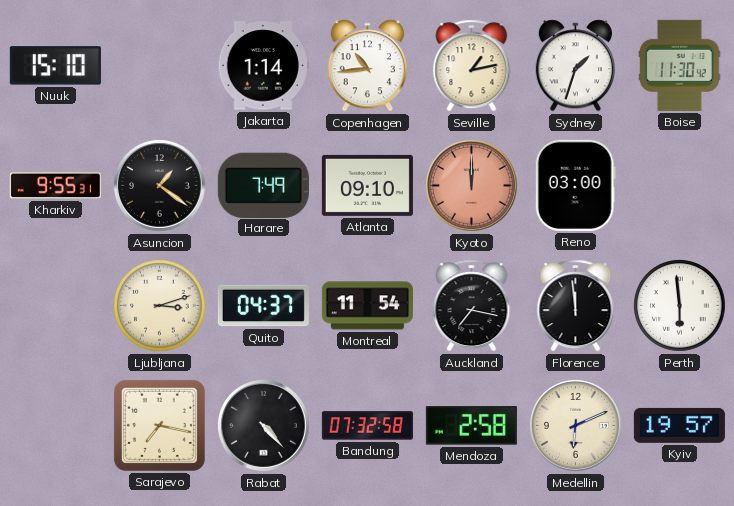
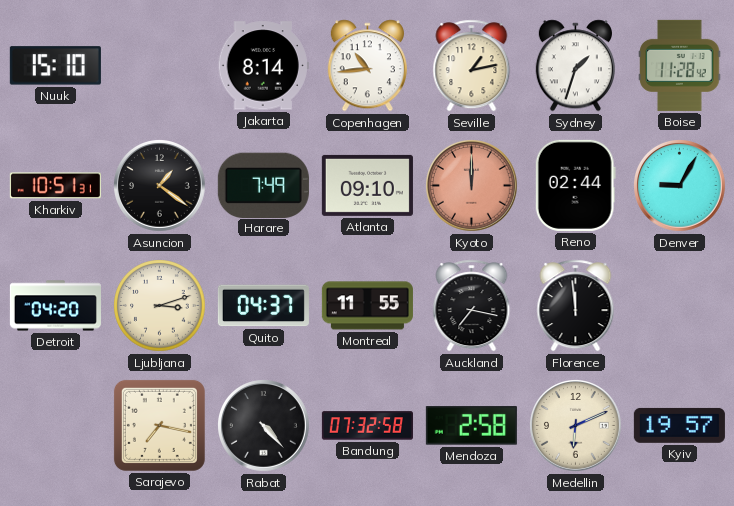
Jakarta: 1:14 -> 8:14
Boise: 11:30 -> 11:28
Kharkiv: 9:55 -> 10:51
Reno: 03:00 -> 02:44
Denver: none -> 9:05
Detroit: none -> 04:20
Montreal: 11:54 -> 11:55
Perth: 5:59 -> none
